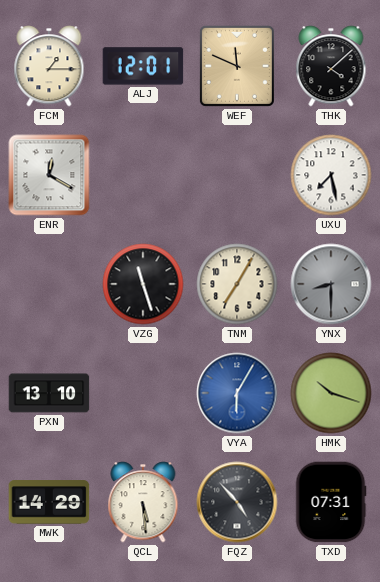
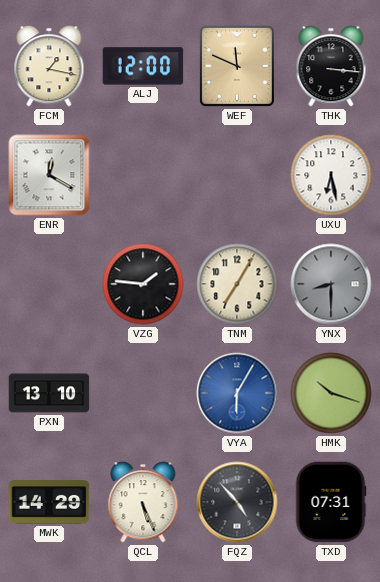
FCM: 1:15 -> 1:17
ALJ: 12:01 -> 12:00
THK: 4:08 -> 3:16
UXU: 7:28 -> 6:28
VZG: 11:27 -> 1:46
QCL: 5:29 -> 5:26
